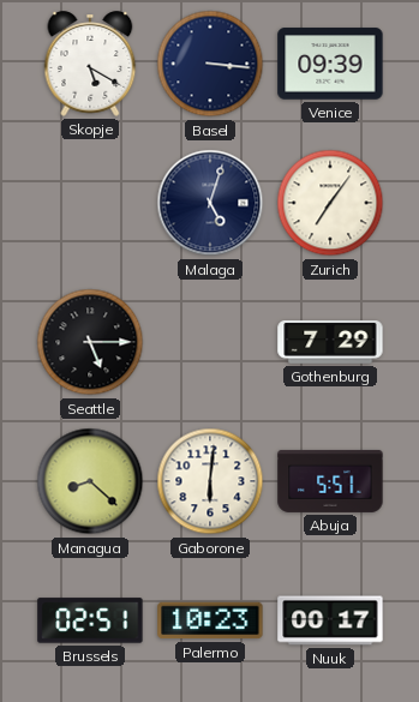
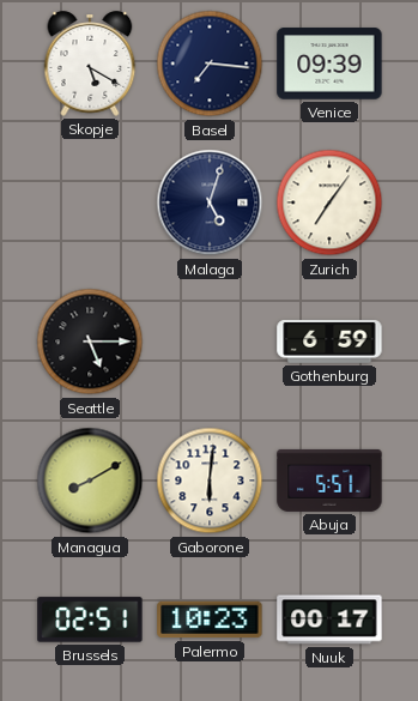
Basel: 3:16 -> 7:16
Gothenburg: 7:29 -> 6:59
Managua: 8:22 -> 8:10
